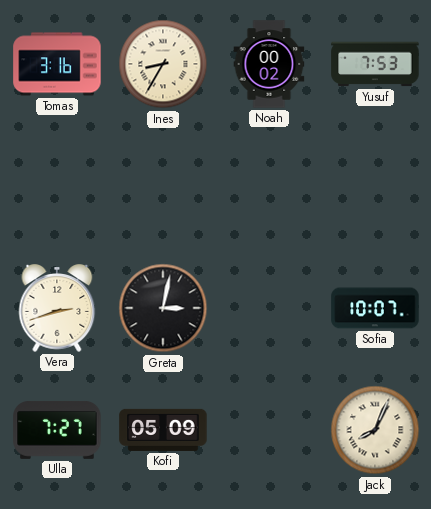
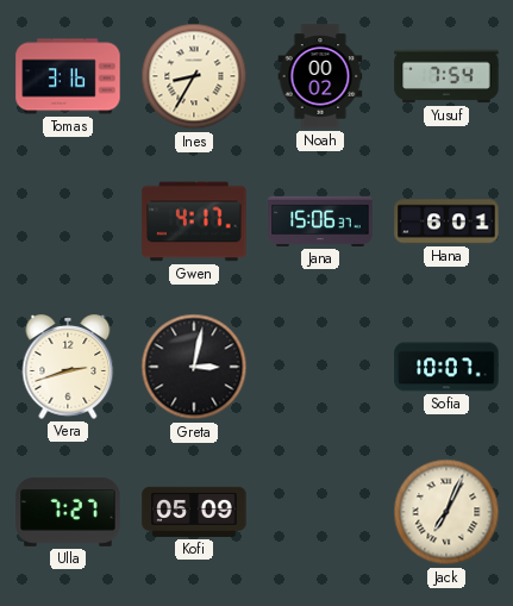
Yusuf: 7:53 -> 7:54
Gwen: none -> 4:17
Jana: none -> 15:06
Hana: none -> 6:01
Jack: 8:04 -> 7:04
